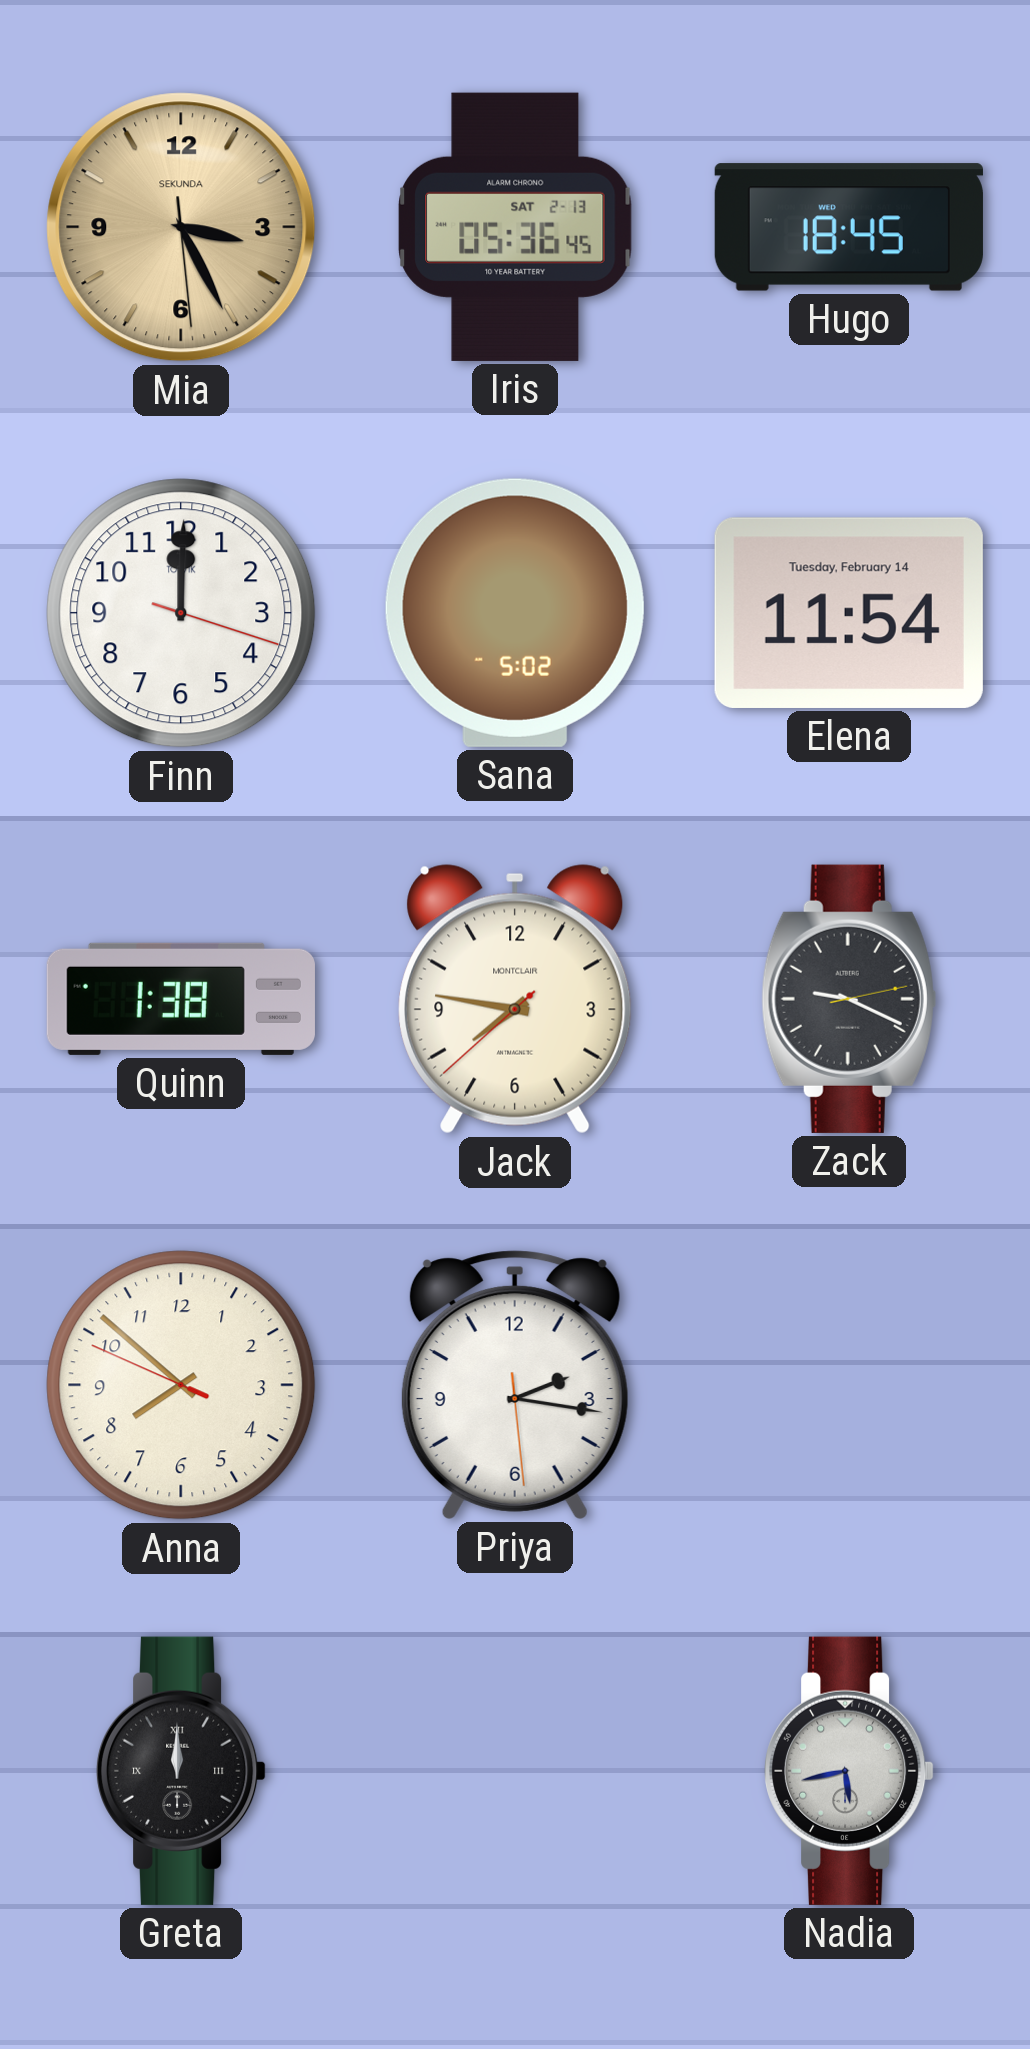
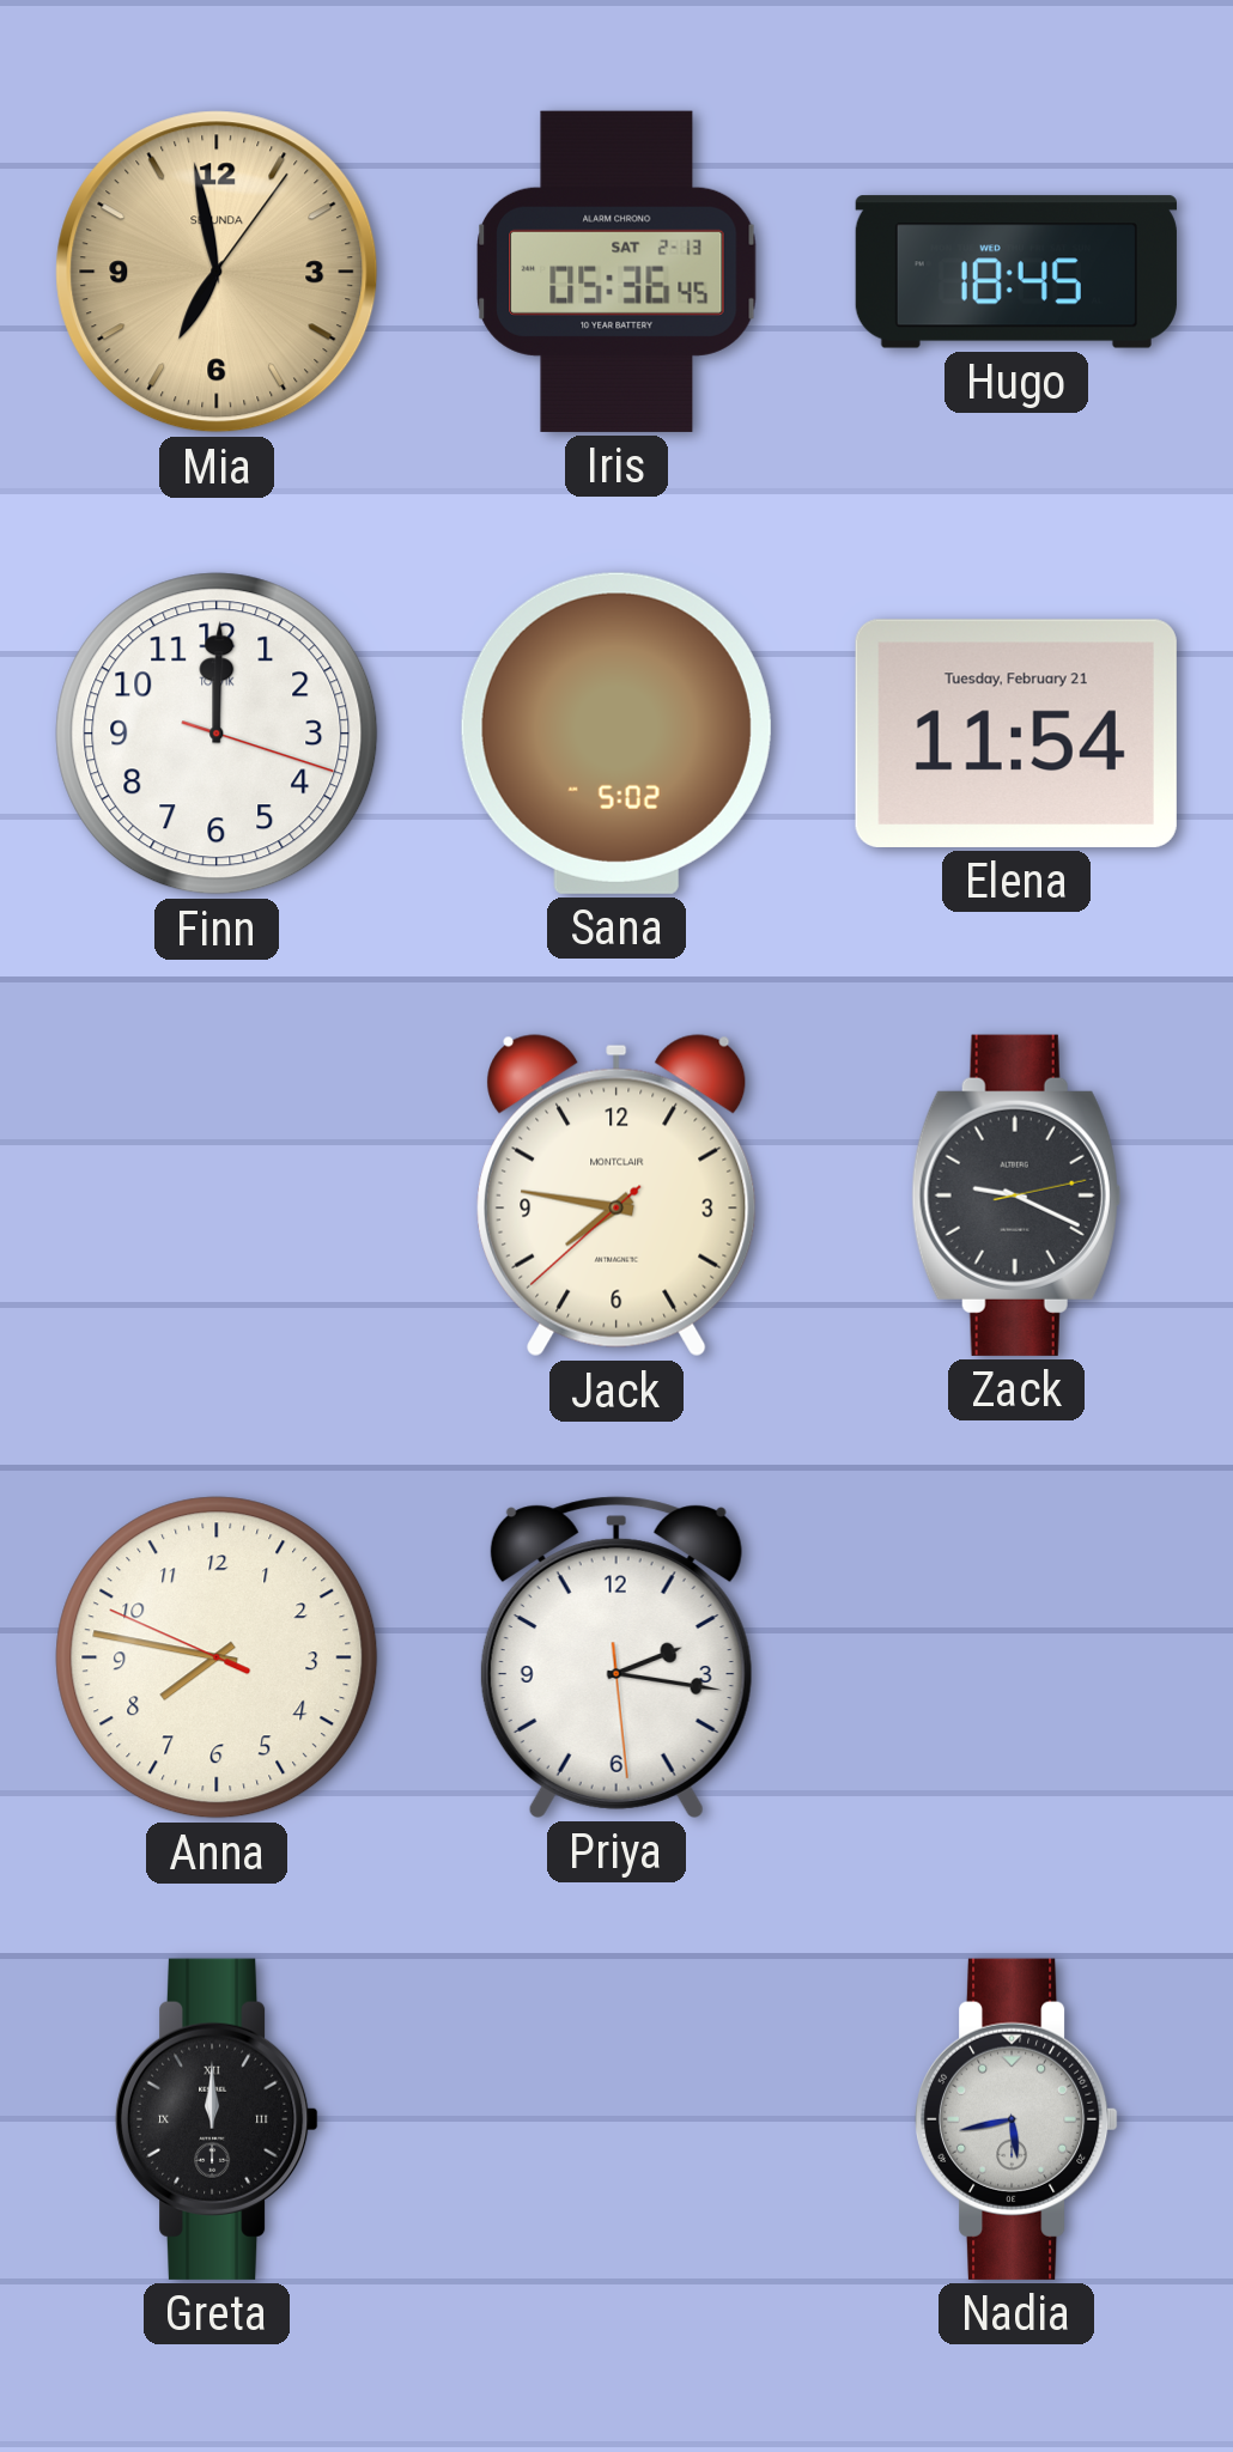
Mia: 3:25 -> 6:58
Elena date: Tuesday, February 14 -> Tuesday, February 21
Quinn: 1:38 -> none
Anna: 7:51 -> 7:46
